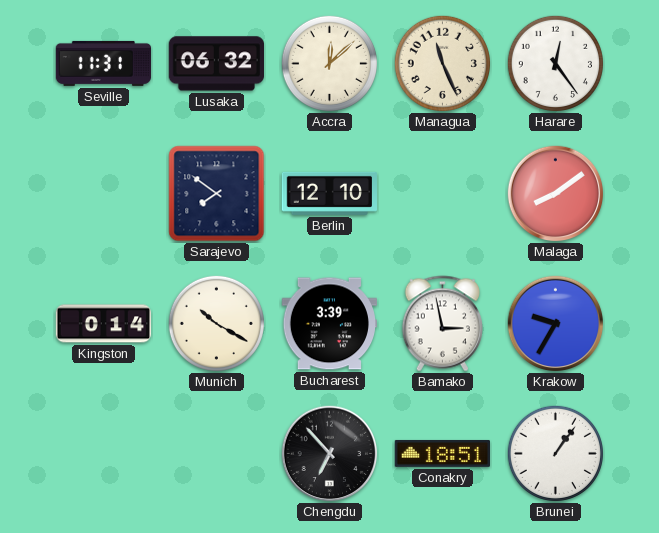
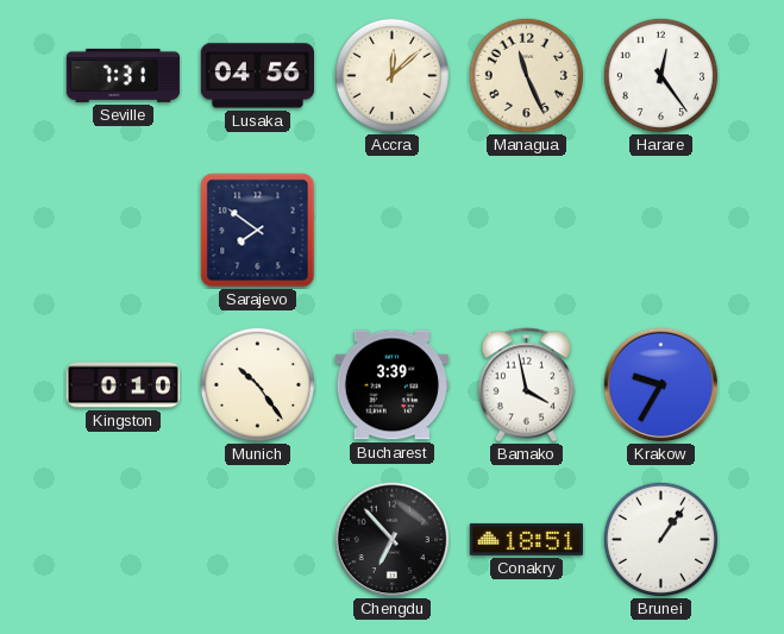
Seville: 11:31 -> 7:31
Lusaka: 06:32 -> 04:56
Berlin: 12:10 -> none
Malaga: 8:09 -> none
Kingston: 0:14 -> 0:10
Munich: 10:20 -> 10:24
Bamako: 2:58 -> 3:58
